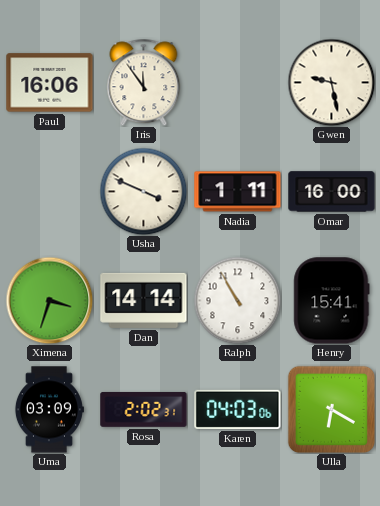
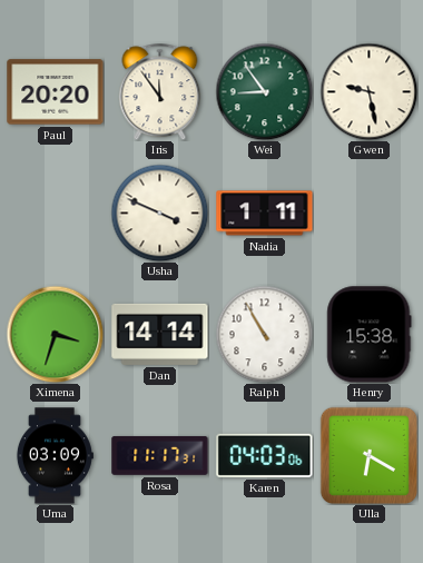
Paul: 16:06 -> 20:20
Wei: none -> 8:54
Omar: 16:00 -> none
Henry: 15:41 -> 15:38
Rosa: 2:02 -> 11:17
